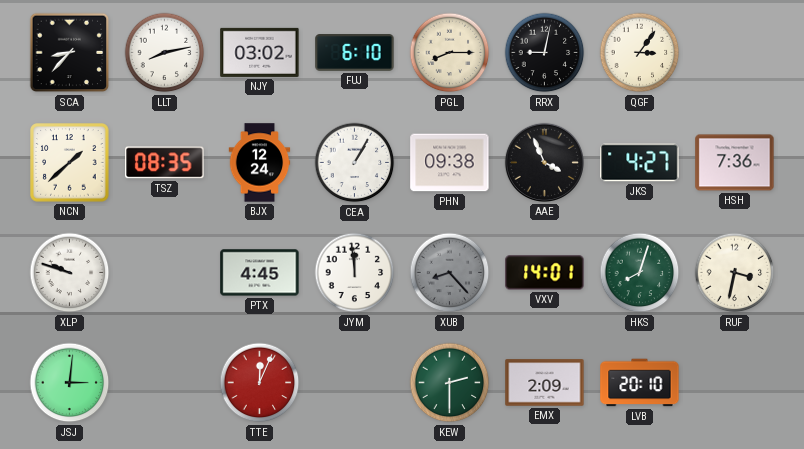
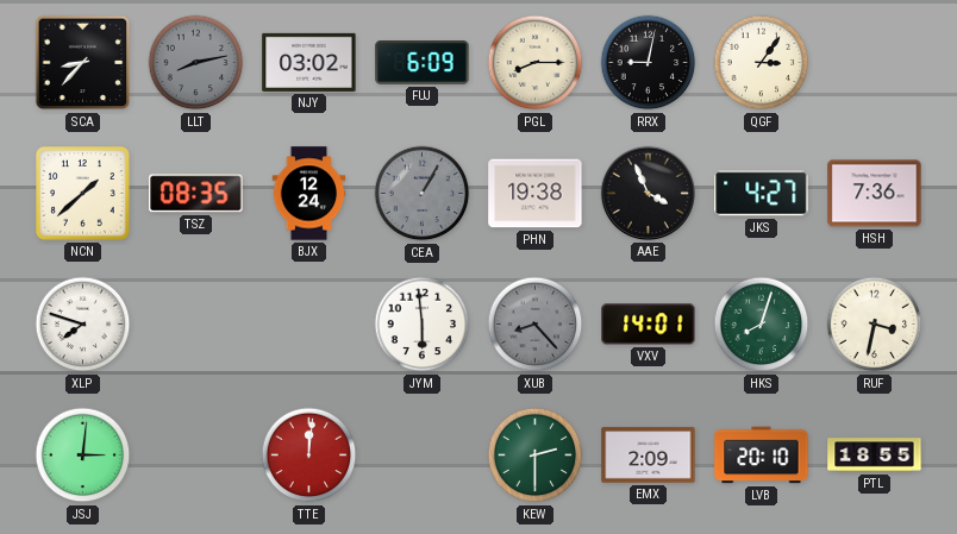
LLT dial: white -> grey
FUJ: 6:10 -> 6:09
CEA dial: white -> grey
PHN: 09:38 -> 19:38
XLP: 9:48 -> 7:48
PTX: 4:45 -> none
JYM: 11:59 -> 5:59
TTE: 12:04 -> 12:01
PTL: none -> 18:55
